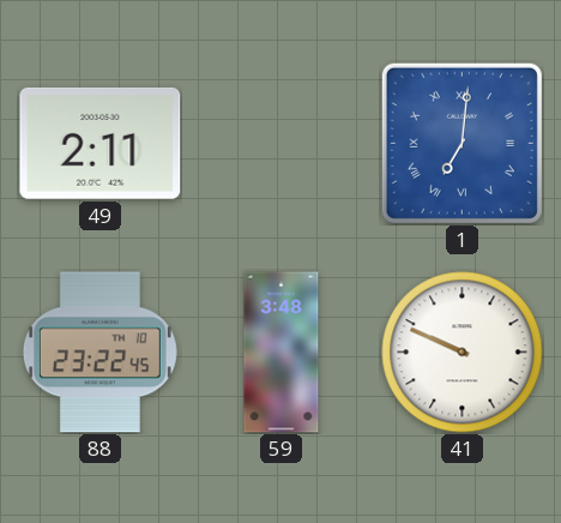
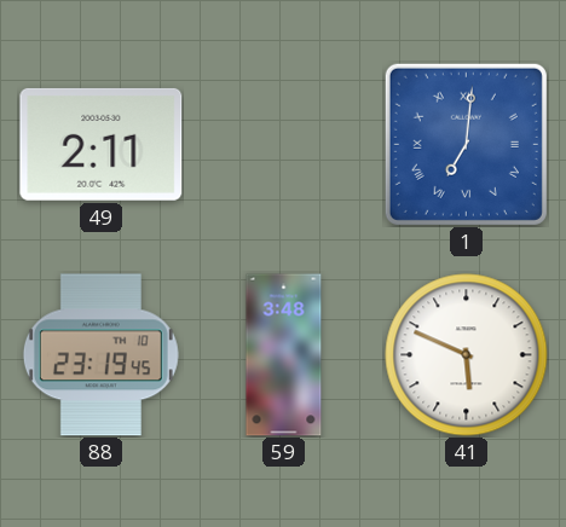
88: 23:22 -> 23:19
41: 9:49 -> 5:49
